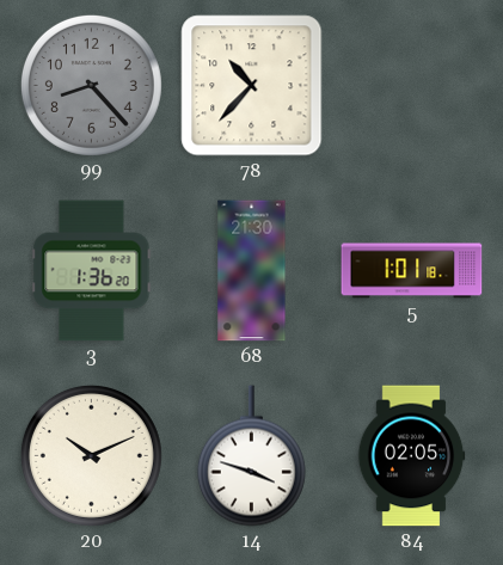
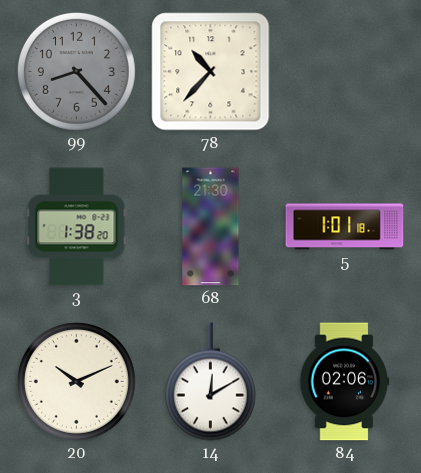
3: 1:36 -> 1:38
14: 3:48 -> 12:10
84: 02:05 -> 02:06
